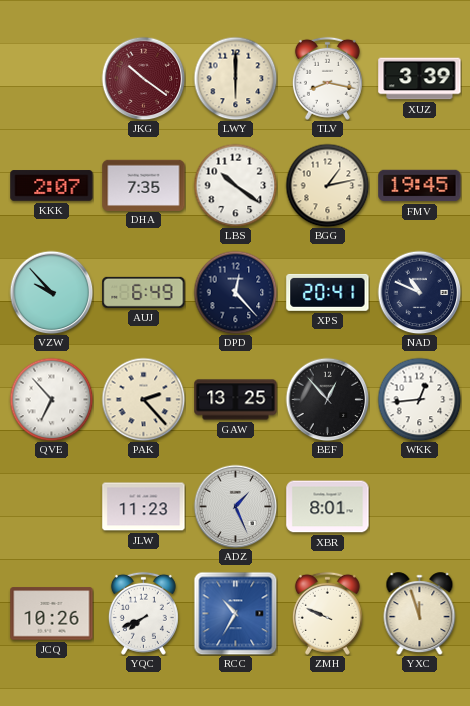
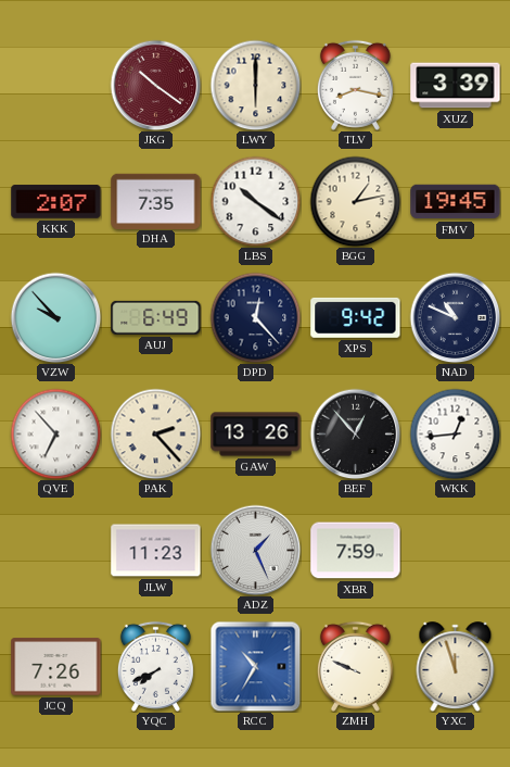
XPS: 20:41 -> 9:42
GAW: 13:25 -> 13:26
XBR: 8:01 -> 7:59
JCQ: 10:26 -> 7:26
